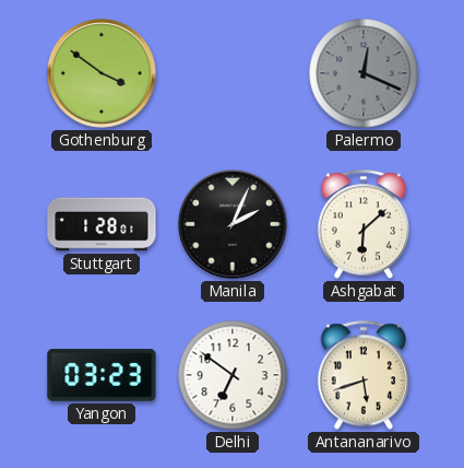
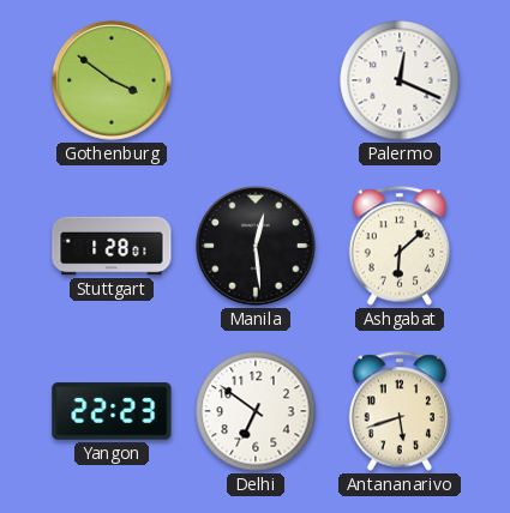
Palermo dial: grey -> white
Manila: 2:04 -> 12:29
Yangon: 03:23 -> 22:23
